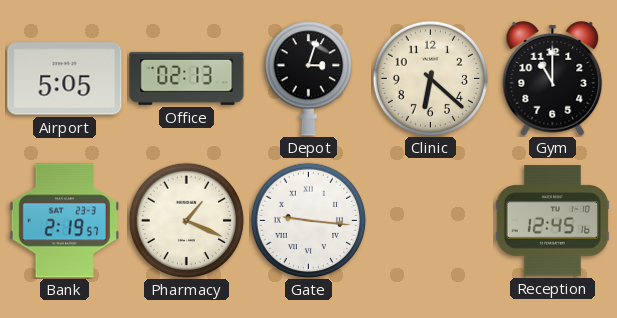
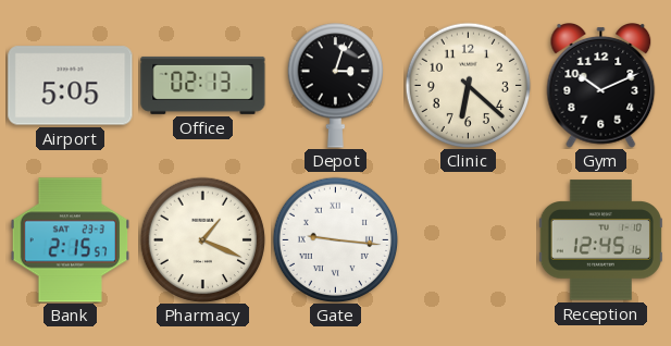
Gym: 11:00 -> 10:11
Bank: 2:19 -> 2:15
